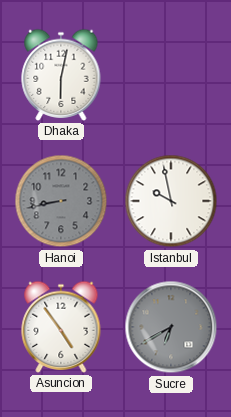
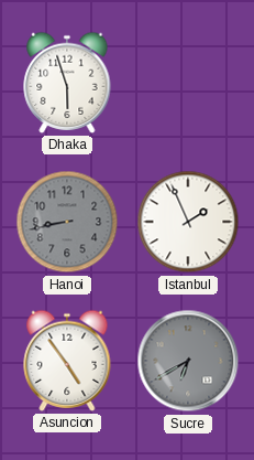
Dhaka: 6:02 -> 5:57
Istanbul: 9:58 -> 1:56
